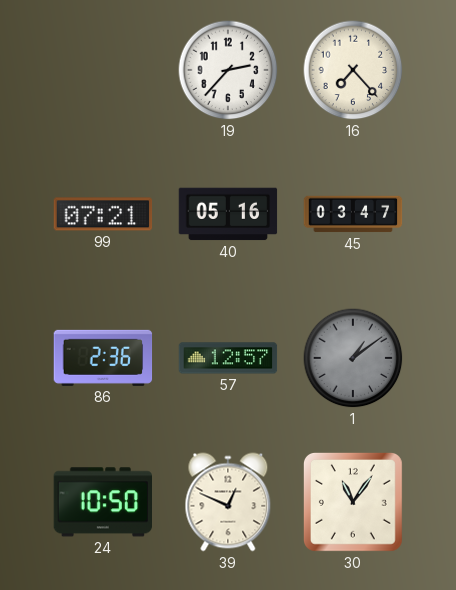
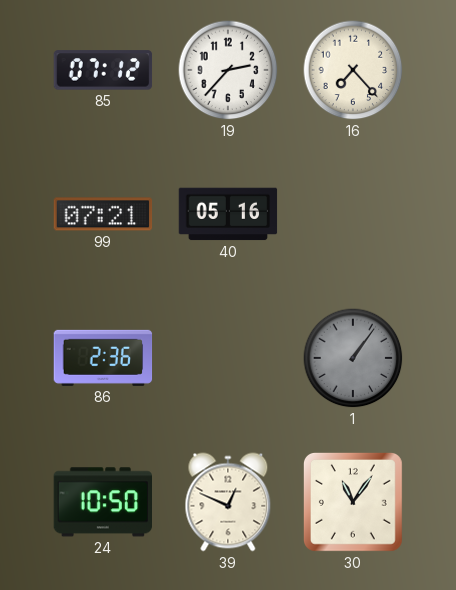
85: none -> 07:12
45: 03:47 -> none
57: 12:57 -> none
1: 1:09 -> 1:06
